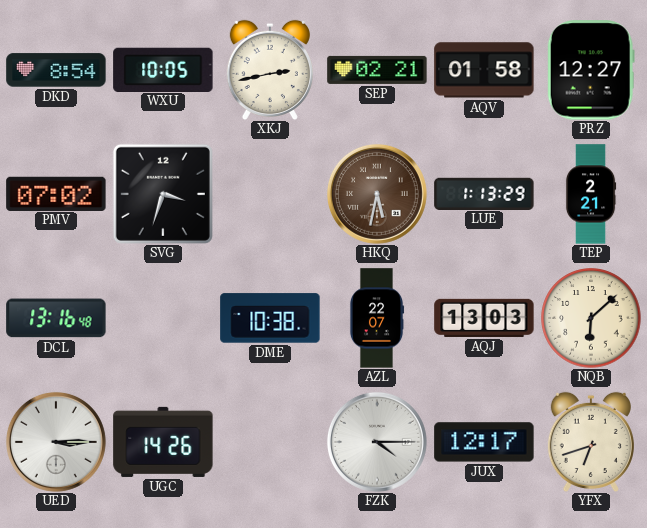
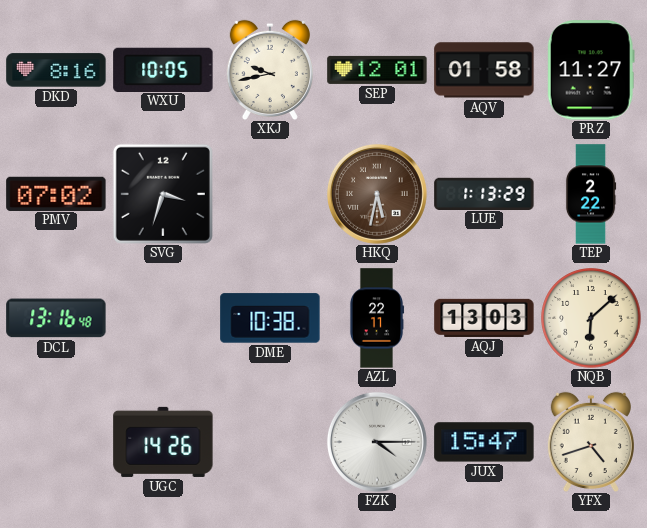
DKD: 8:54 -> 8:16
XKJ: 2:43 -> 9:43
SEP: 02:21 -> 12:01
PRZ: 12:27 -> 11:27
TEP: 2:21 -> 2:22
AZL: 22:07 -> 22:11
UED: 3:15 -> none
JUX: 12:17 -> 15:47
YFX: 6:42 -> 4:42
